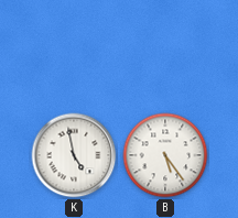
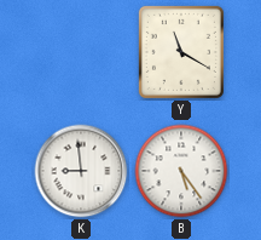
Y: none -> 11:20
K: 4:58 -> 8:59
